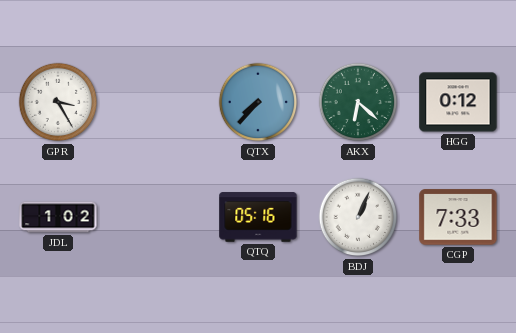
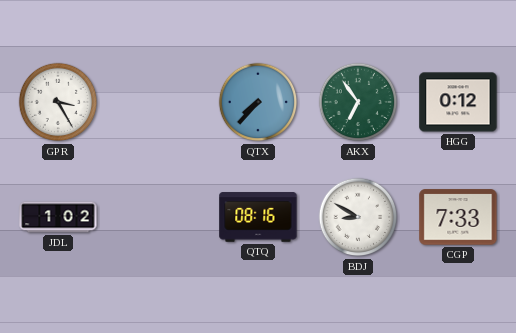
AKX: 6:22 -> 6:54
QTQ: 05:16 -> 08:16
BDJ: 1:04 -> 8:50
